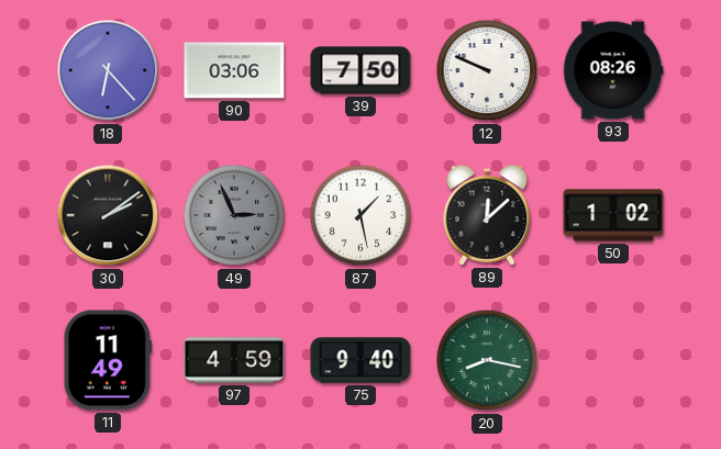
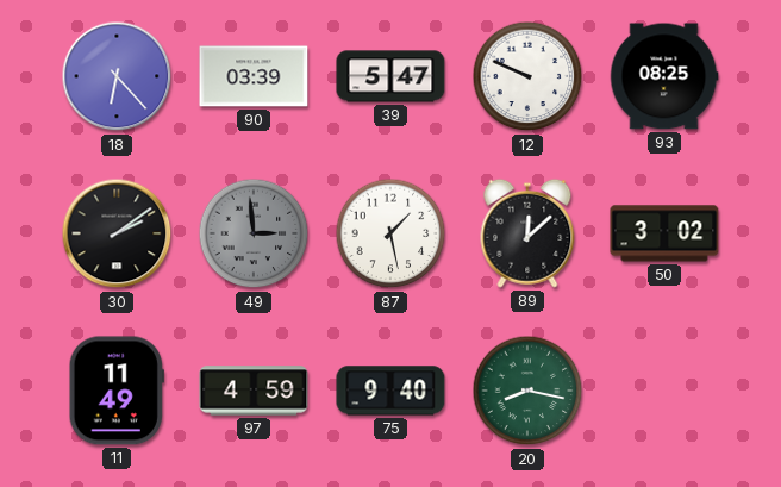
90: 03:06 -> 03:39
39: 7:50 -> 5:47
93: 08:26 -> 08:25
49: 2:56 -> 2:59
50: 1:02 -> 3:02
